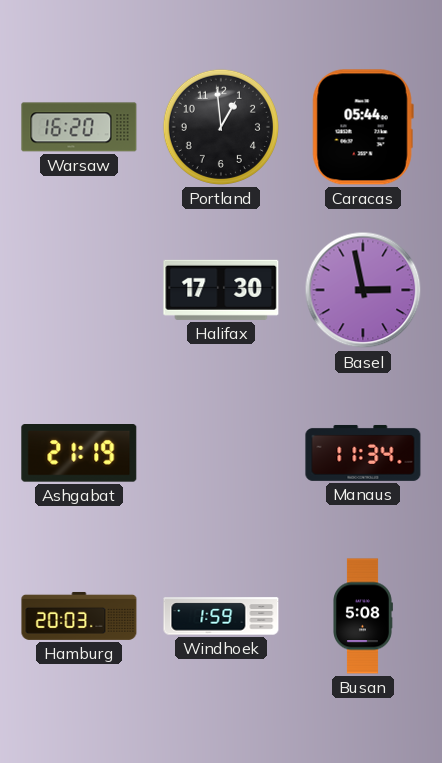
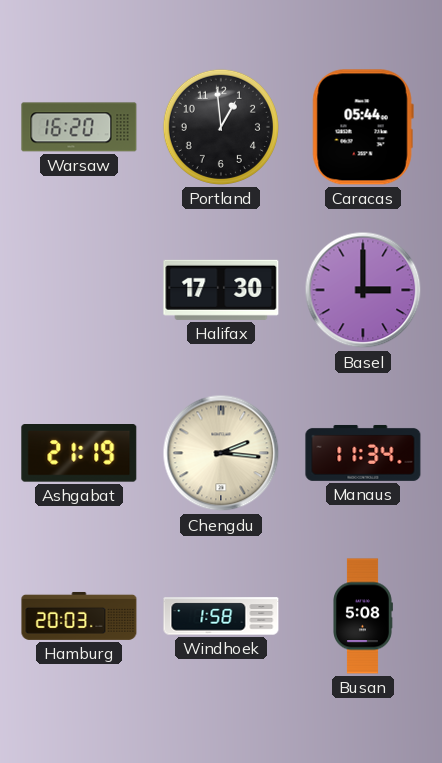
Basel: 2:58 -> 3:00
Chengdu: none -> 2:16
Windhoek: 1:59 -> 1:58
